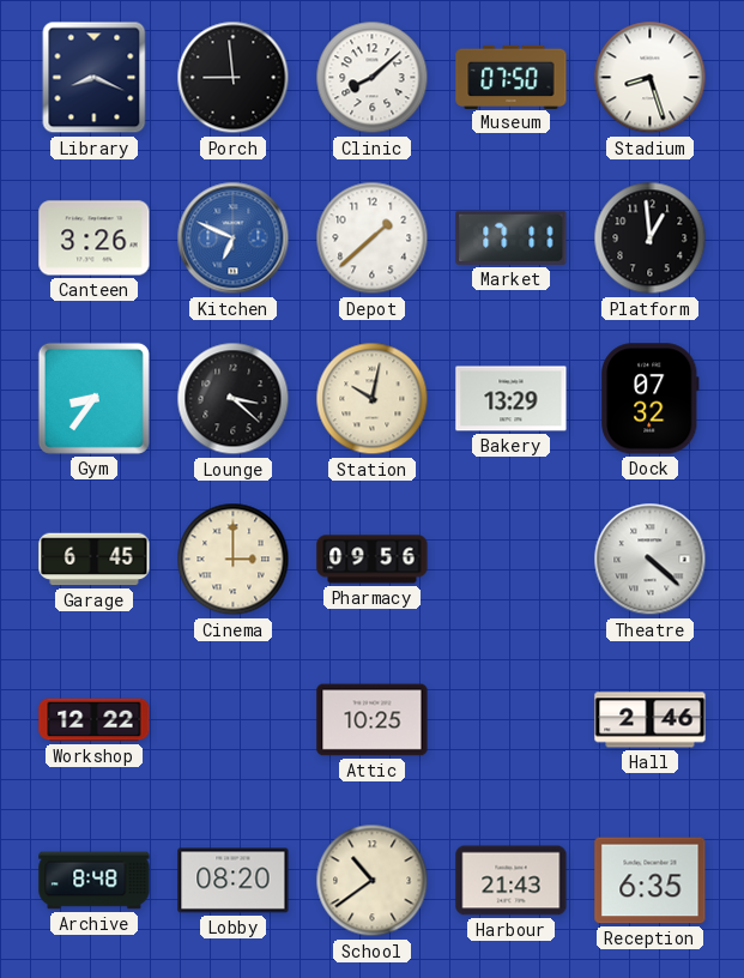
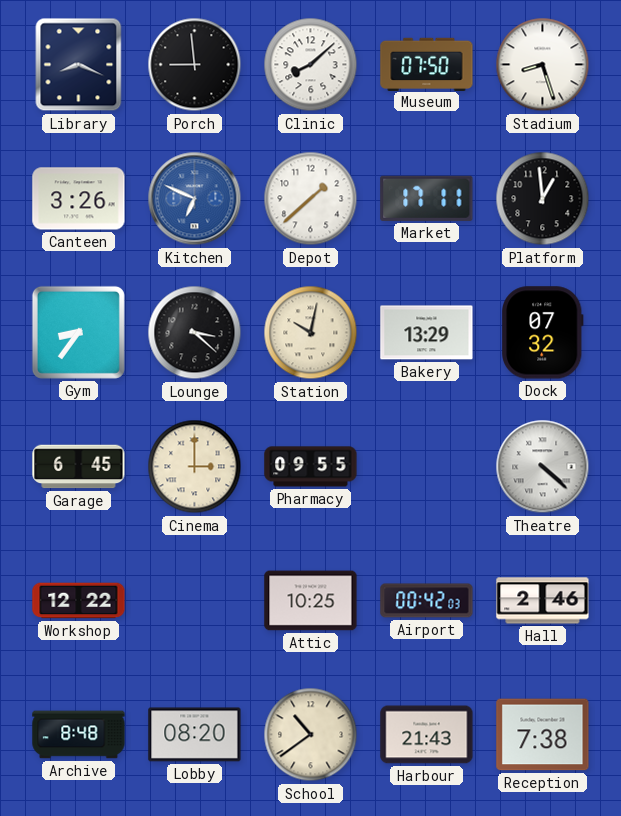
Pharmacy: 09:56 -> 09:55
Airport: none -> 00:42
Reception: 6:35 -> 7:38
